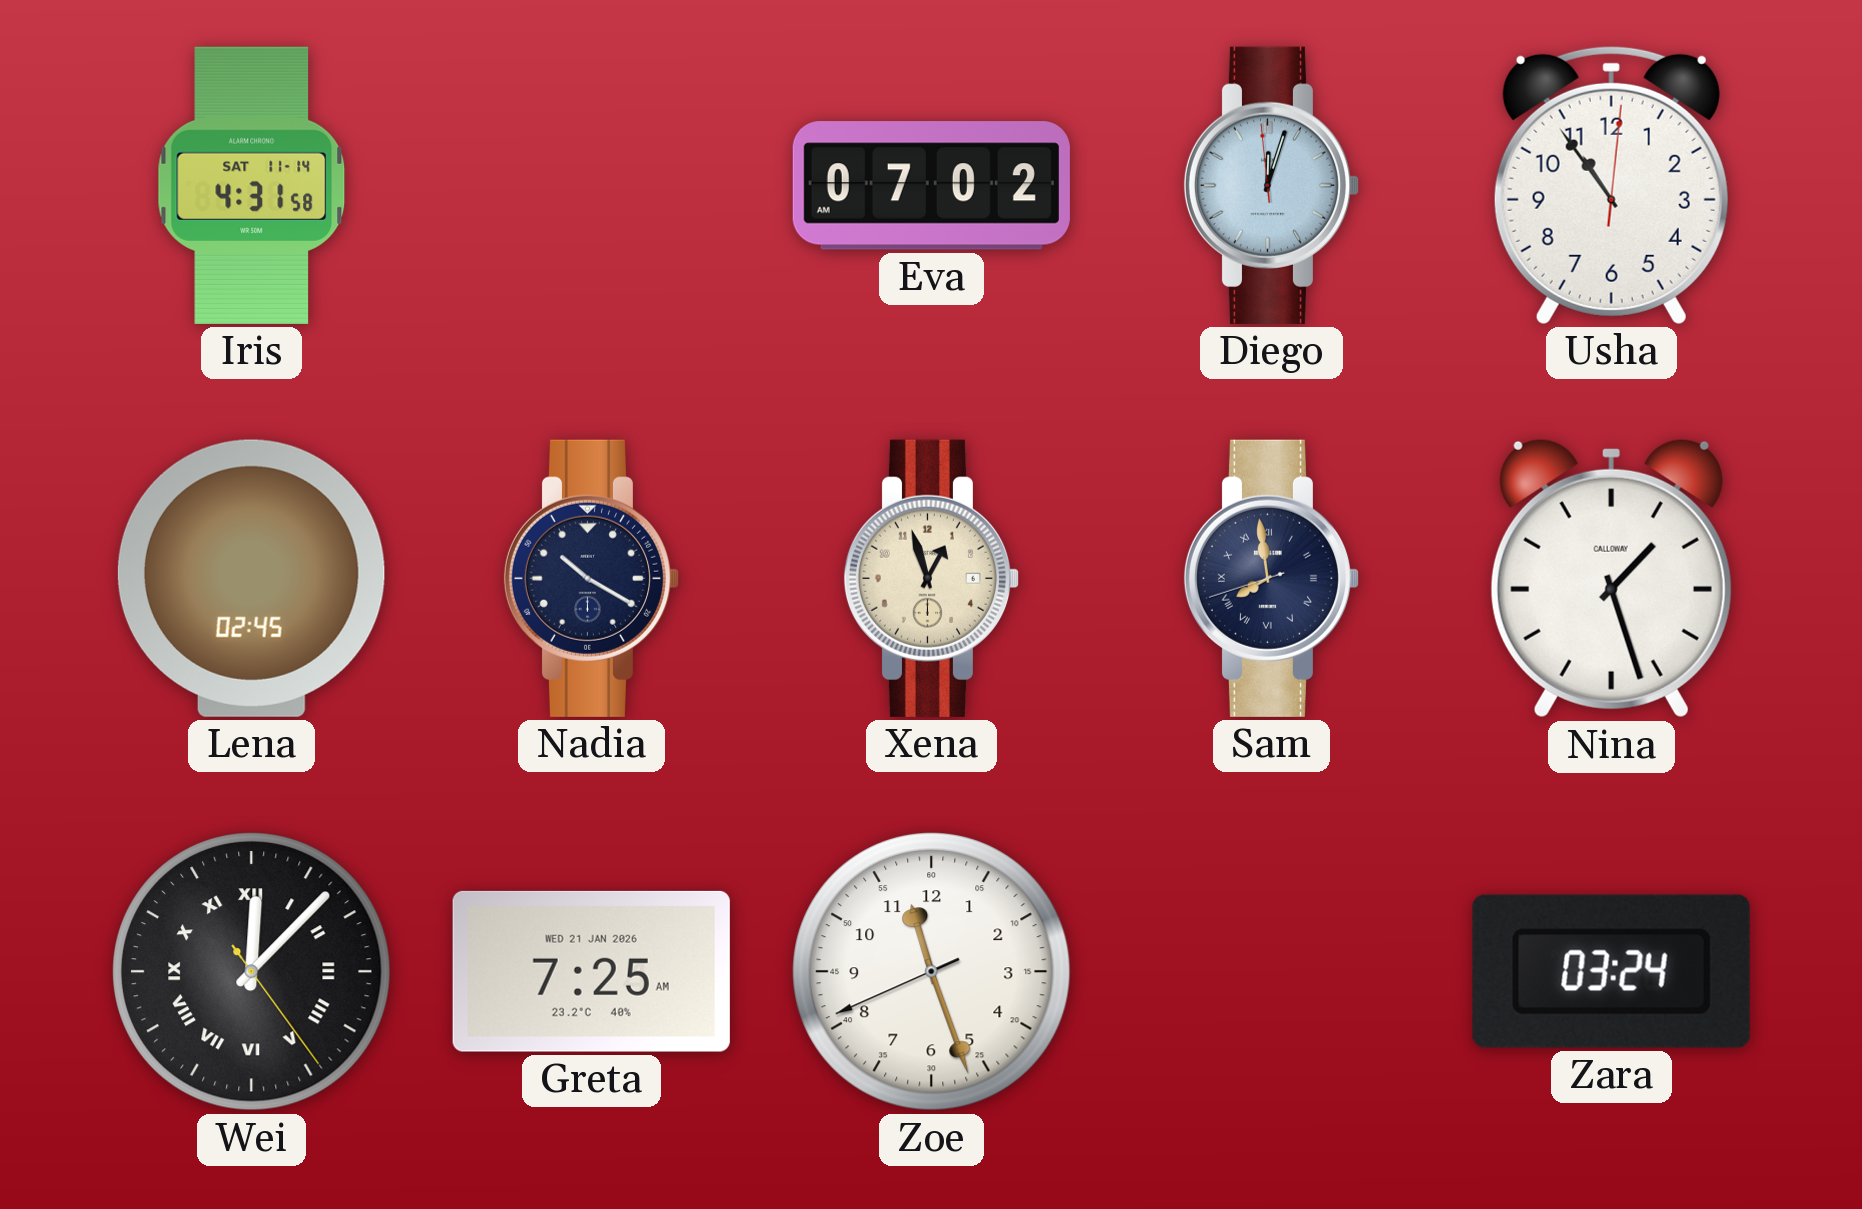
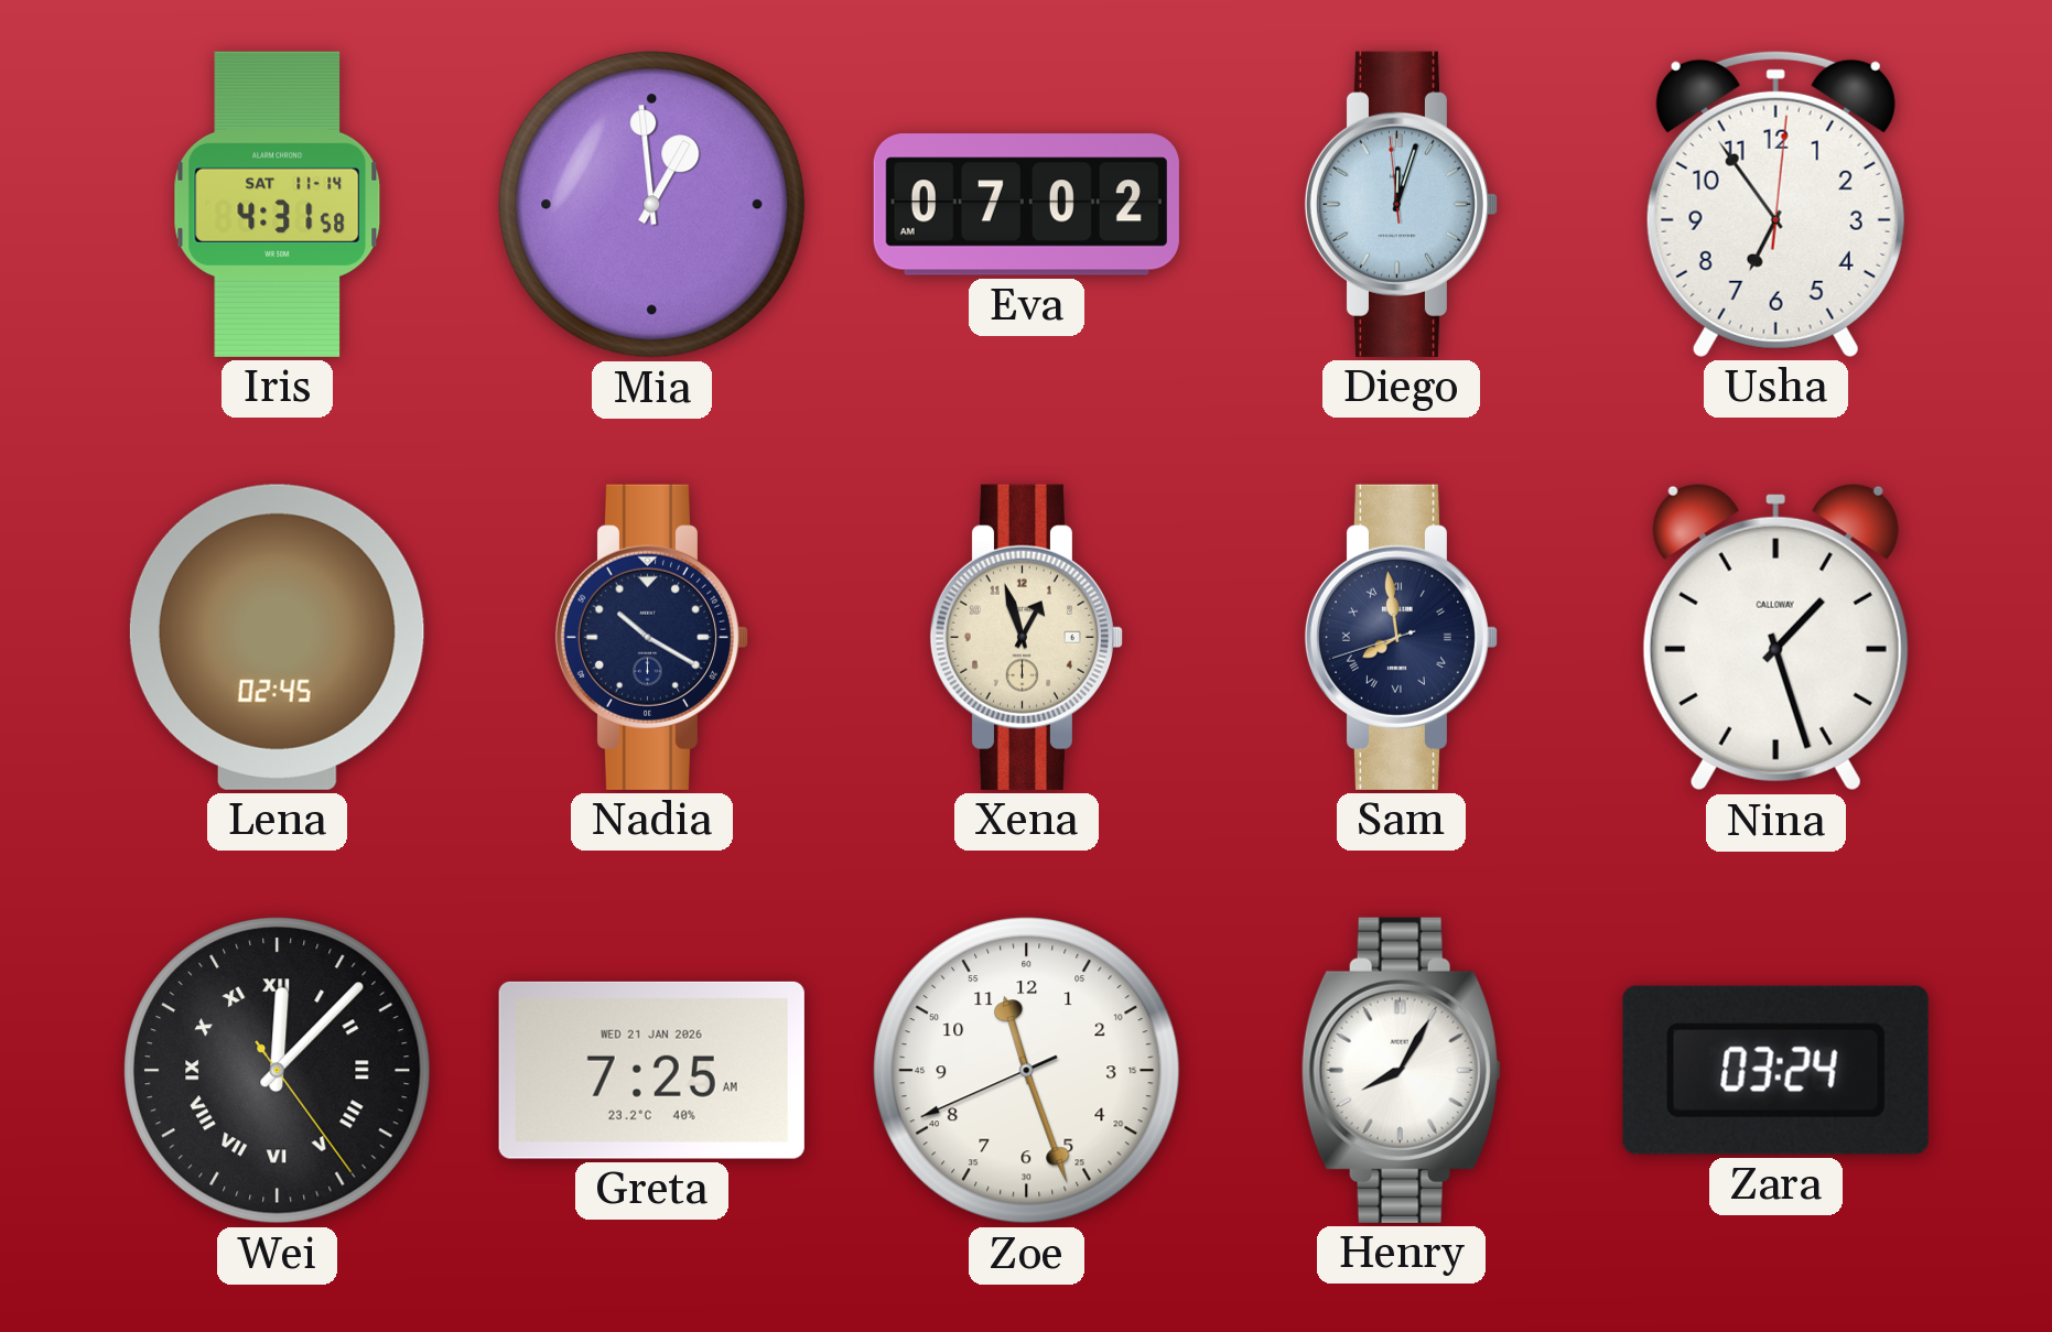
Mia: none -> 12:59
Usha: 10:54 -> 6:54
Henry: none -> 8:05
